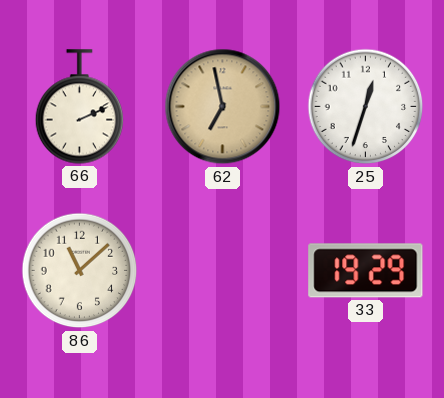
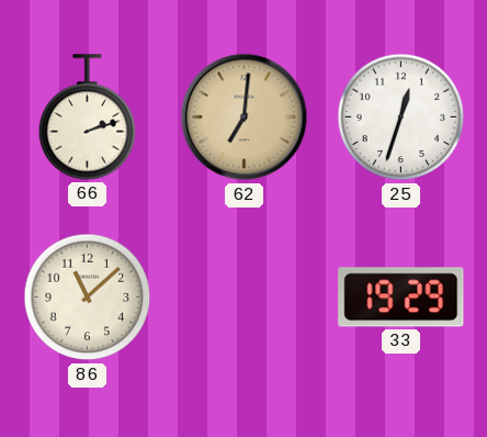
66: 2:11 -> 2:12
62: 6:58 -> 7:01
